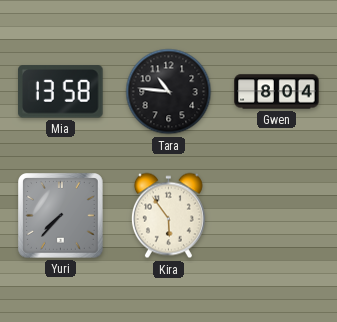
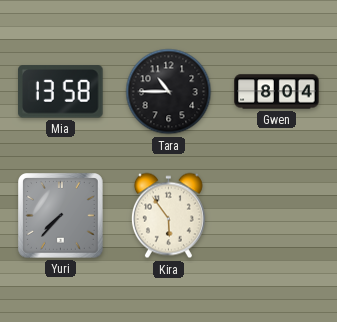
Tara: 10:46 -> 10:45
